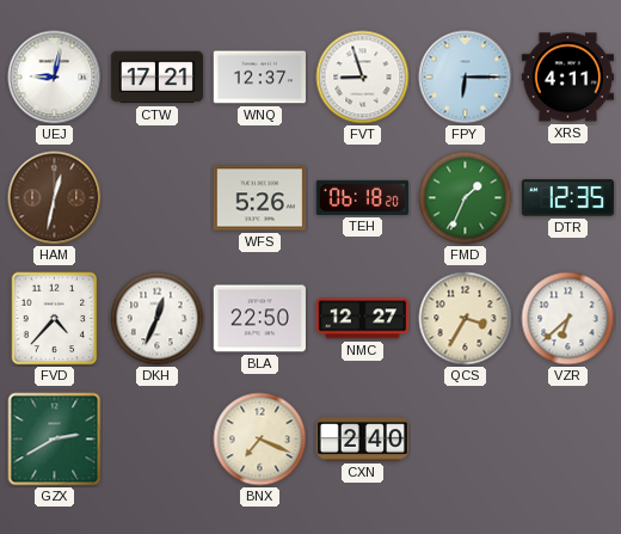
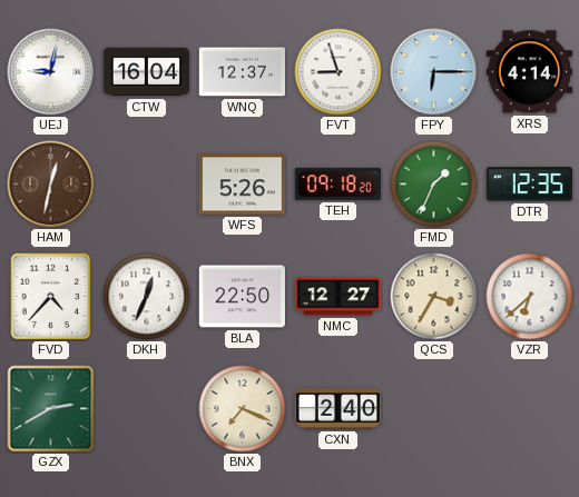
CTW: 17:21 -> 16:04
XRS: 4:11 -> 4:14
TEH: 06:18 -> 09:18
